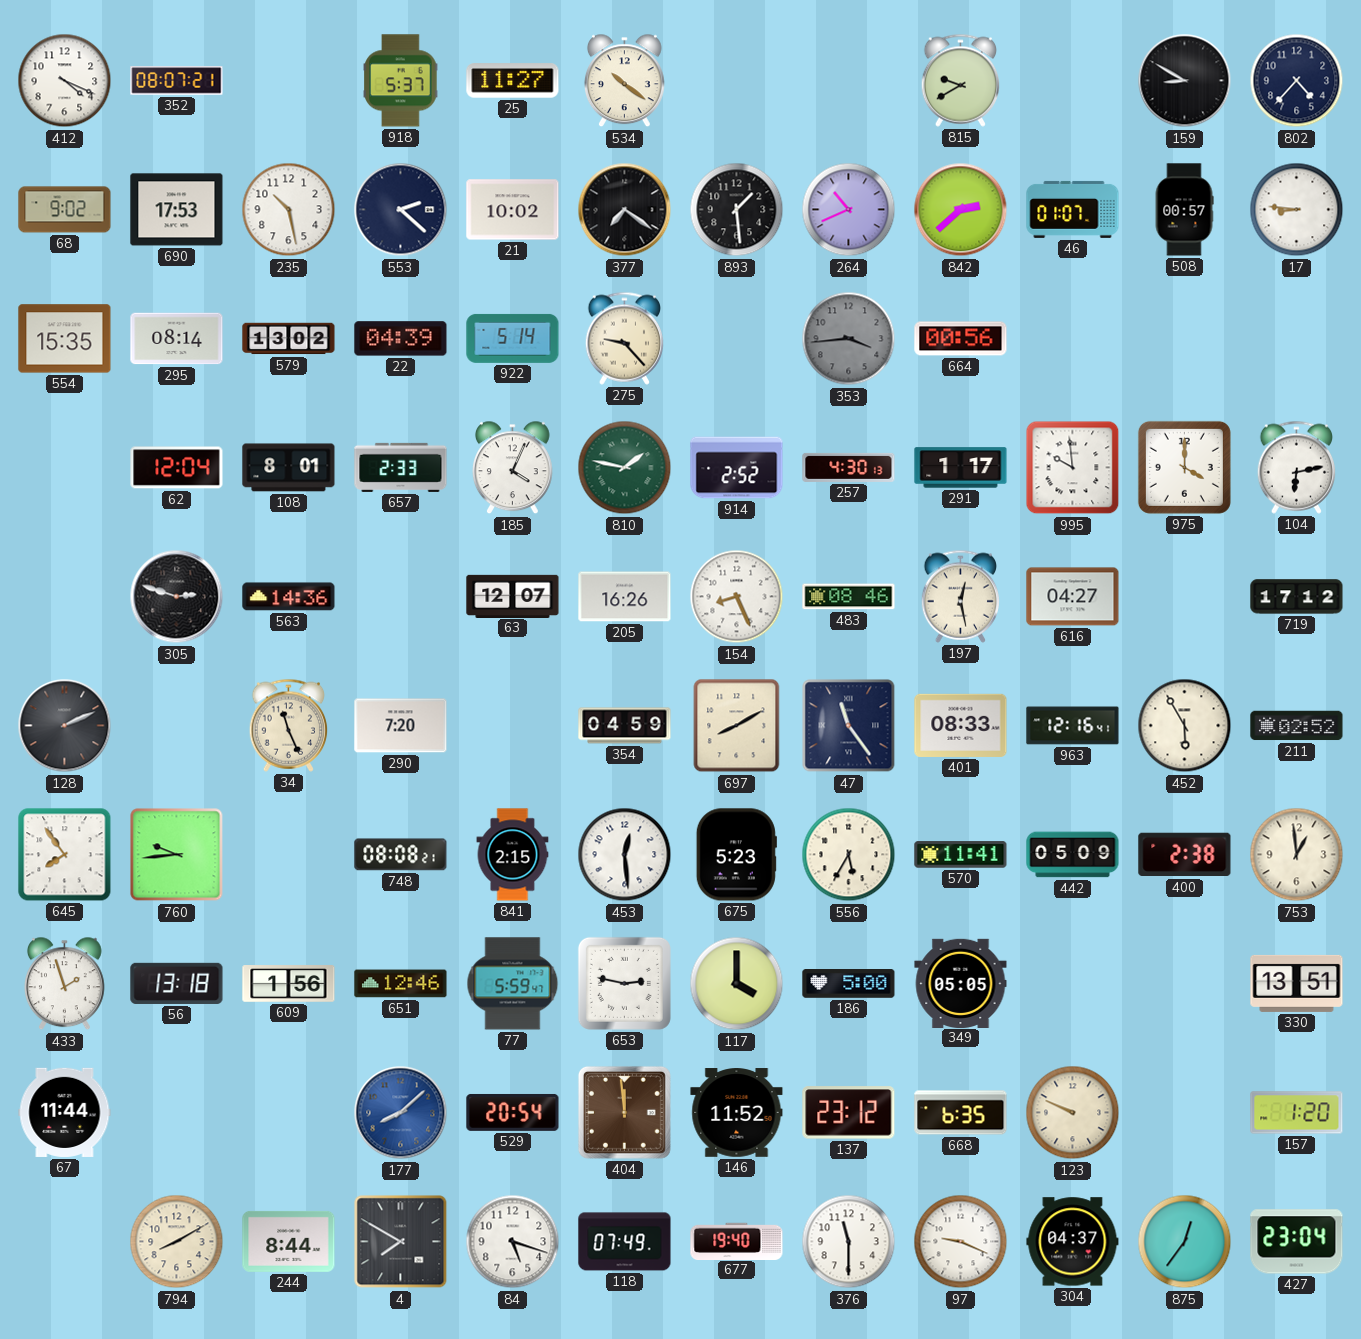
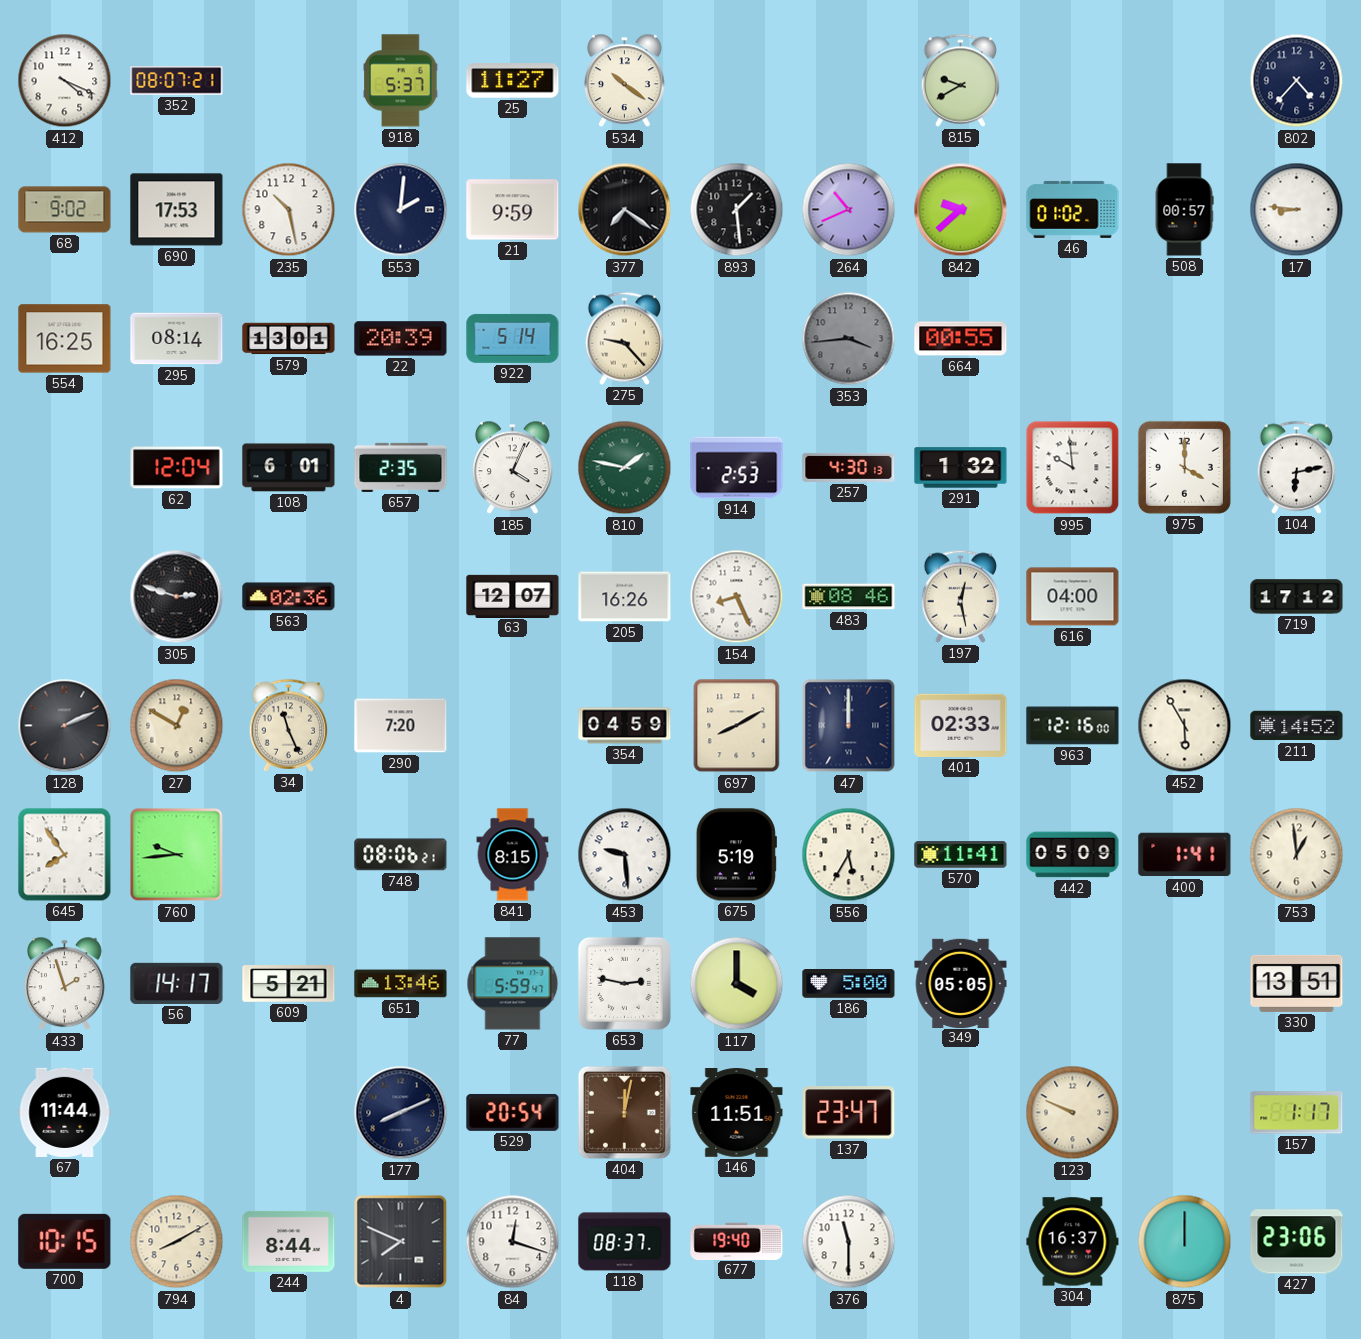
159: 8:50 -> none
553: 2:22 -> 2:01
21: 10:02 -> 9:59
842: 2:38 -> 9:38
46: 01:07 -> 01:02
554: 15:35 -> 16:25
579: 13:02 -> 13:01
22: 04:39 -> 20:39
664: 00:56 -> 00:55
108: 8:01 -> 6:01
657: 2:33 -> 2:35
914: 2:52 -> 2:53
291: 1:17 -> 1:32
563: 14:36 -> 02:36
616: 04:27 -> 04:00
27: none -> 12:50
47: 11:24 -> 12:00
401: 08:33 -> 02:33
963: 12:16:41 -> 12:16:00
211: 02:52 -> 14:52
748: 08:08 -> 08:06
841: 2:15 -> 8:15
453: 12:29 -> 9:29
675: 5:23 -> 5:19
400: 2:38 -> 1:41
56: 13:18 -> 14:17
609: 1:56 -> 5:21
651: 12:46 -> 13:46
177: 8:08 -> 8:11
177 dial: blue -> navy
404: 11:59 -> 12:02
146: 11:52 -> 11:51
137: 23:12 -> 23:47
668: 6:35 -> none
157: 1:20 -> 1:17
700: none -> 10:15
4: 7:50 -> 7:49
84: 5:18 -> 12:18
118: 07:49 -> 08:37
97: 9:19 -> none
304: 04:37 -> 16:37
875: 12:36 -> 12:00
427: 23:04 -> 23:06
